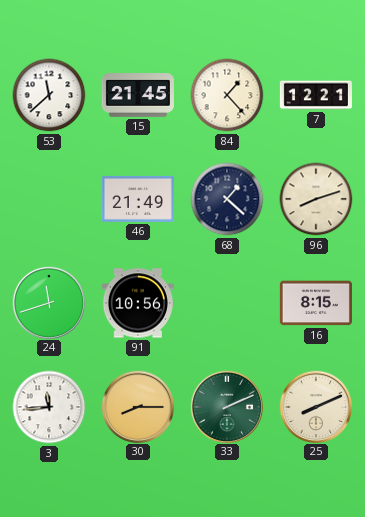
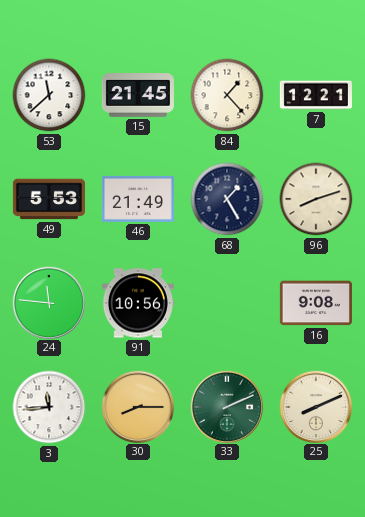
49: none -> 5:53
68: 1:22 -> 1:25
24: 11:42 -> 11:46
16: 8:15 -> 9:08
